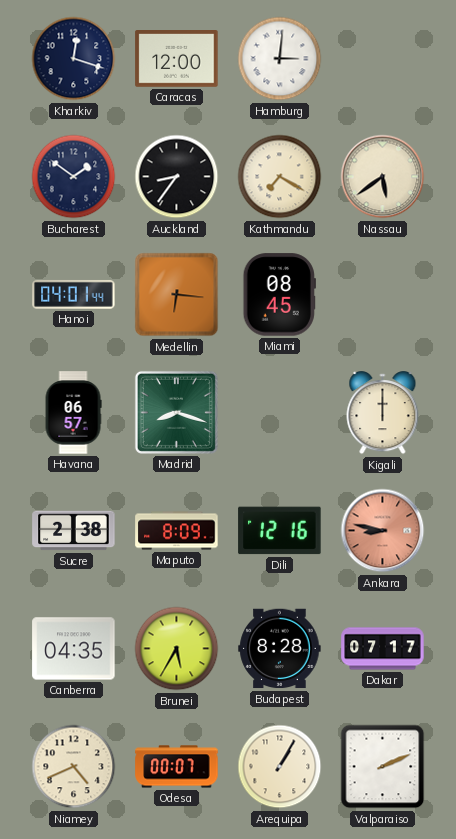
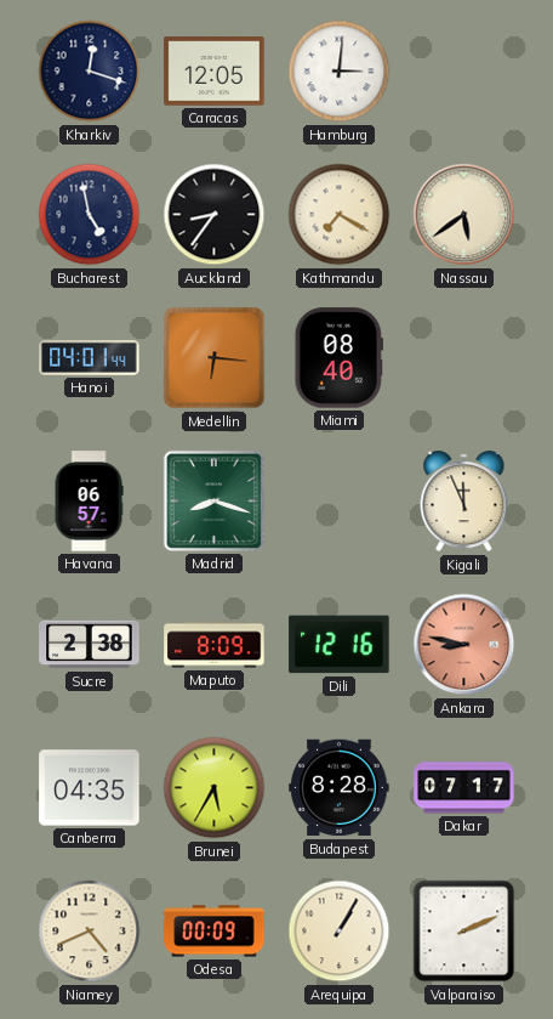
Caracas: 12:00 -> 12:05
Bucharest: 1:51 -> 4:58
Miami: 08:45 -> 08:40
Kigali: 12:00 -> 11:56
Odesa: 00:07 -> 00:09
